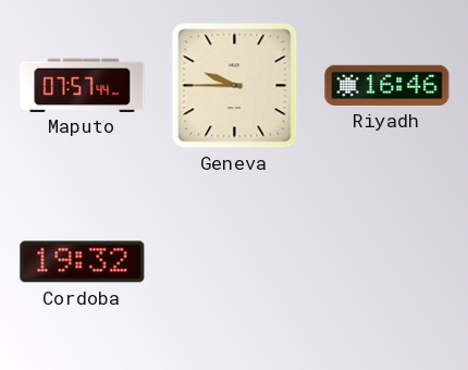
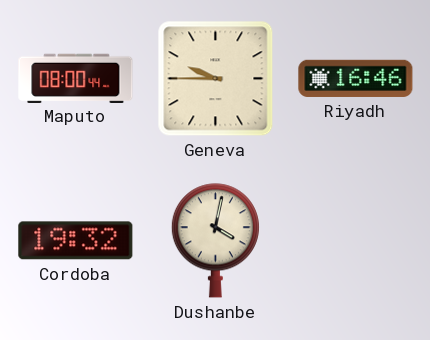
Maputo: 07:57 -> 08:00
Dushanbe: none -> 4:02
